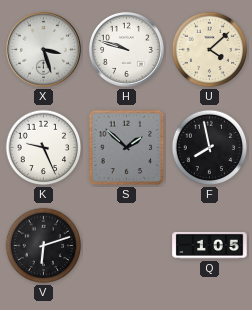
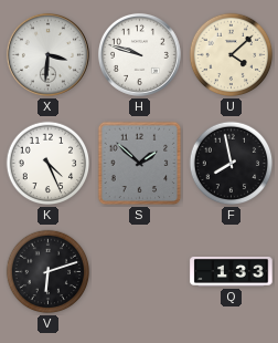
X: 3:27 -> 3:31
K: 9:26 -> 4:26
Q: 1:05 -> 1:33
